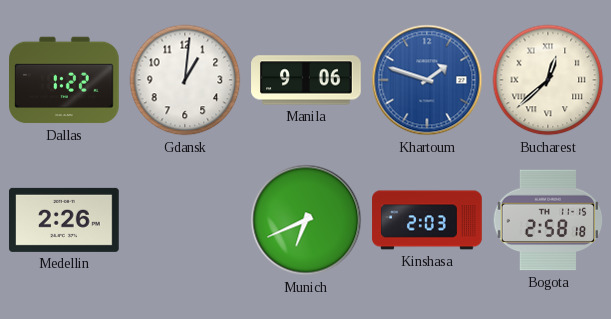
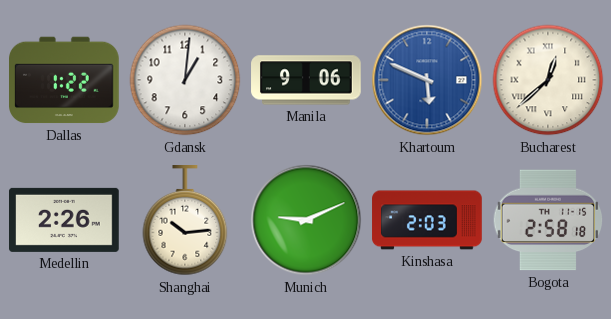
Khartoum: 1:48 -> 5:49
Shanghai: none -> 10:14
Munich: 6:41 -> 9:11
